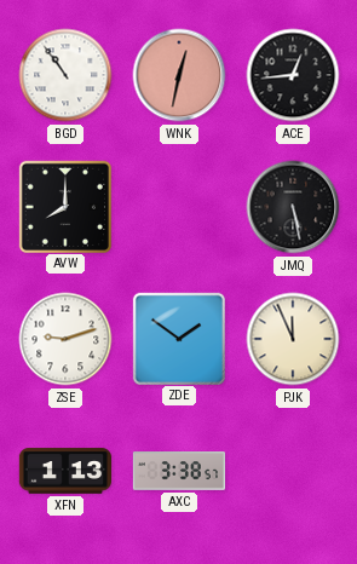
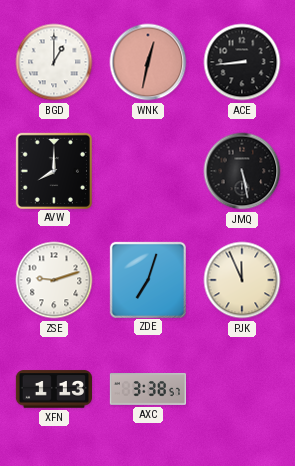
BGD: 10:54 -> 1:00
ACE: 12:44 -> 8:44
ZDE: 1:51 -> 7:03
